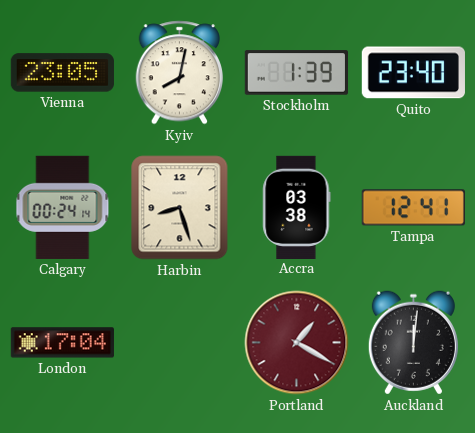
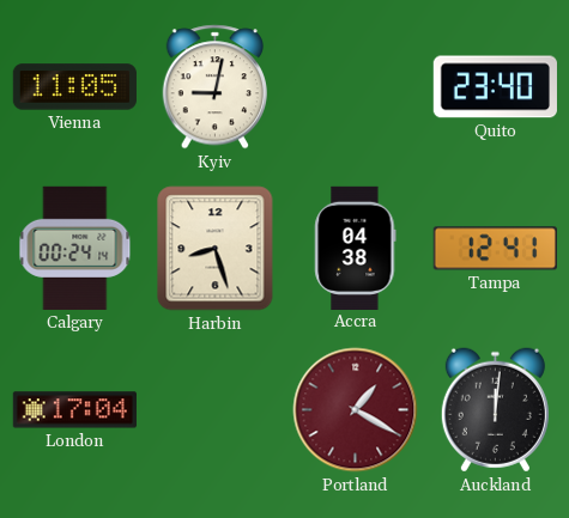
Vienna: 23:05 -> 11:05
Kyiv: 8:02 -> 9:02
Stockholm: 1:39 -> none
Accra: 03:38 -> 04:38
